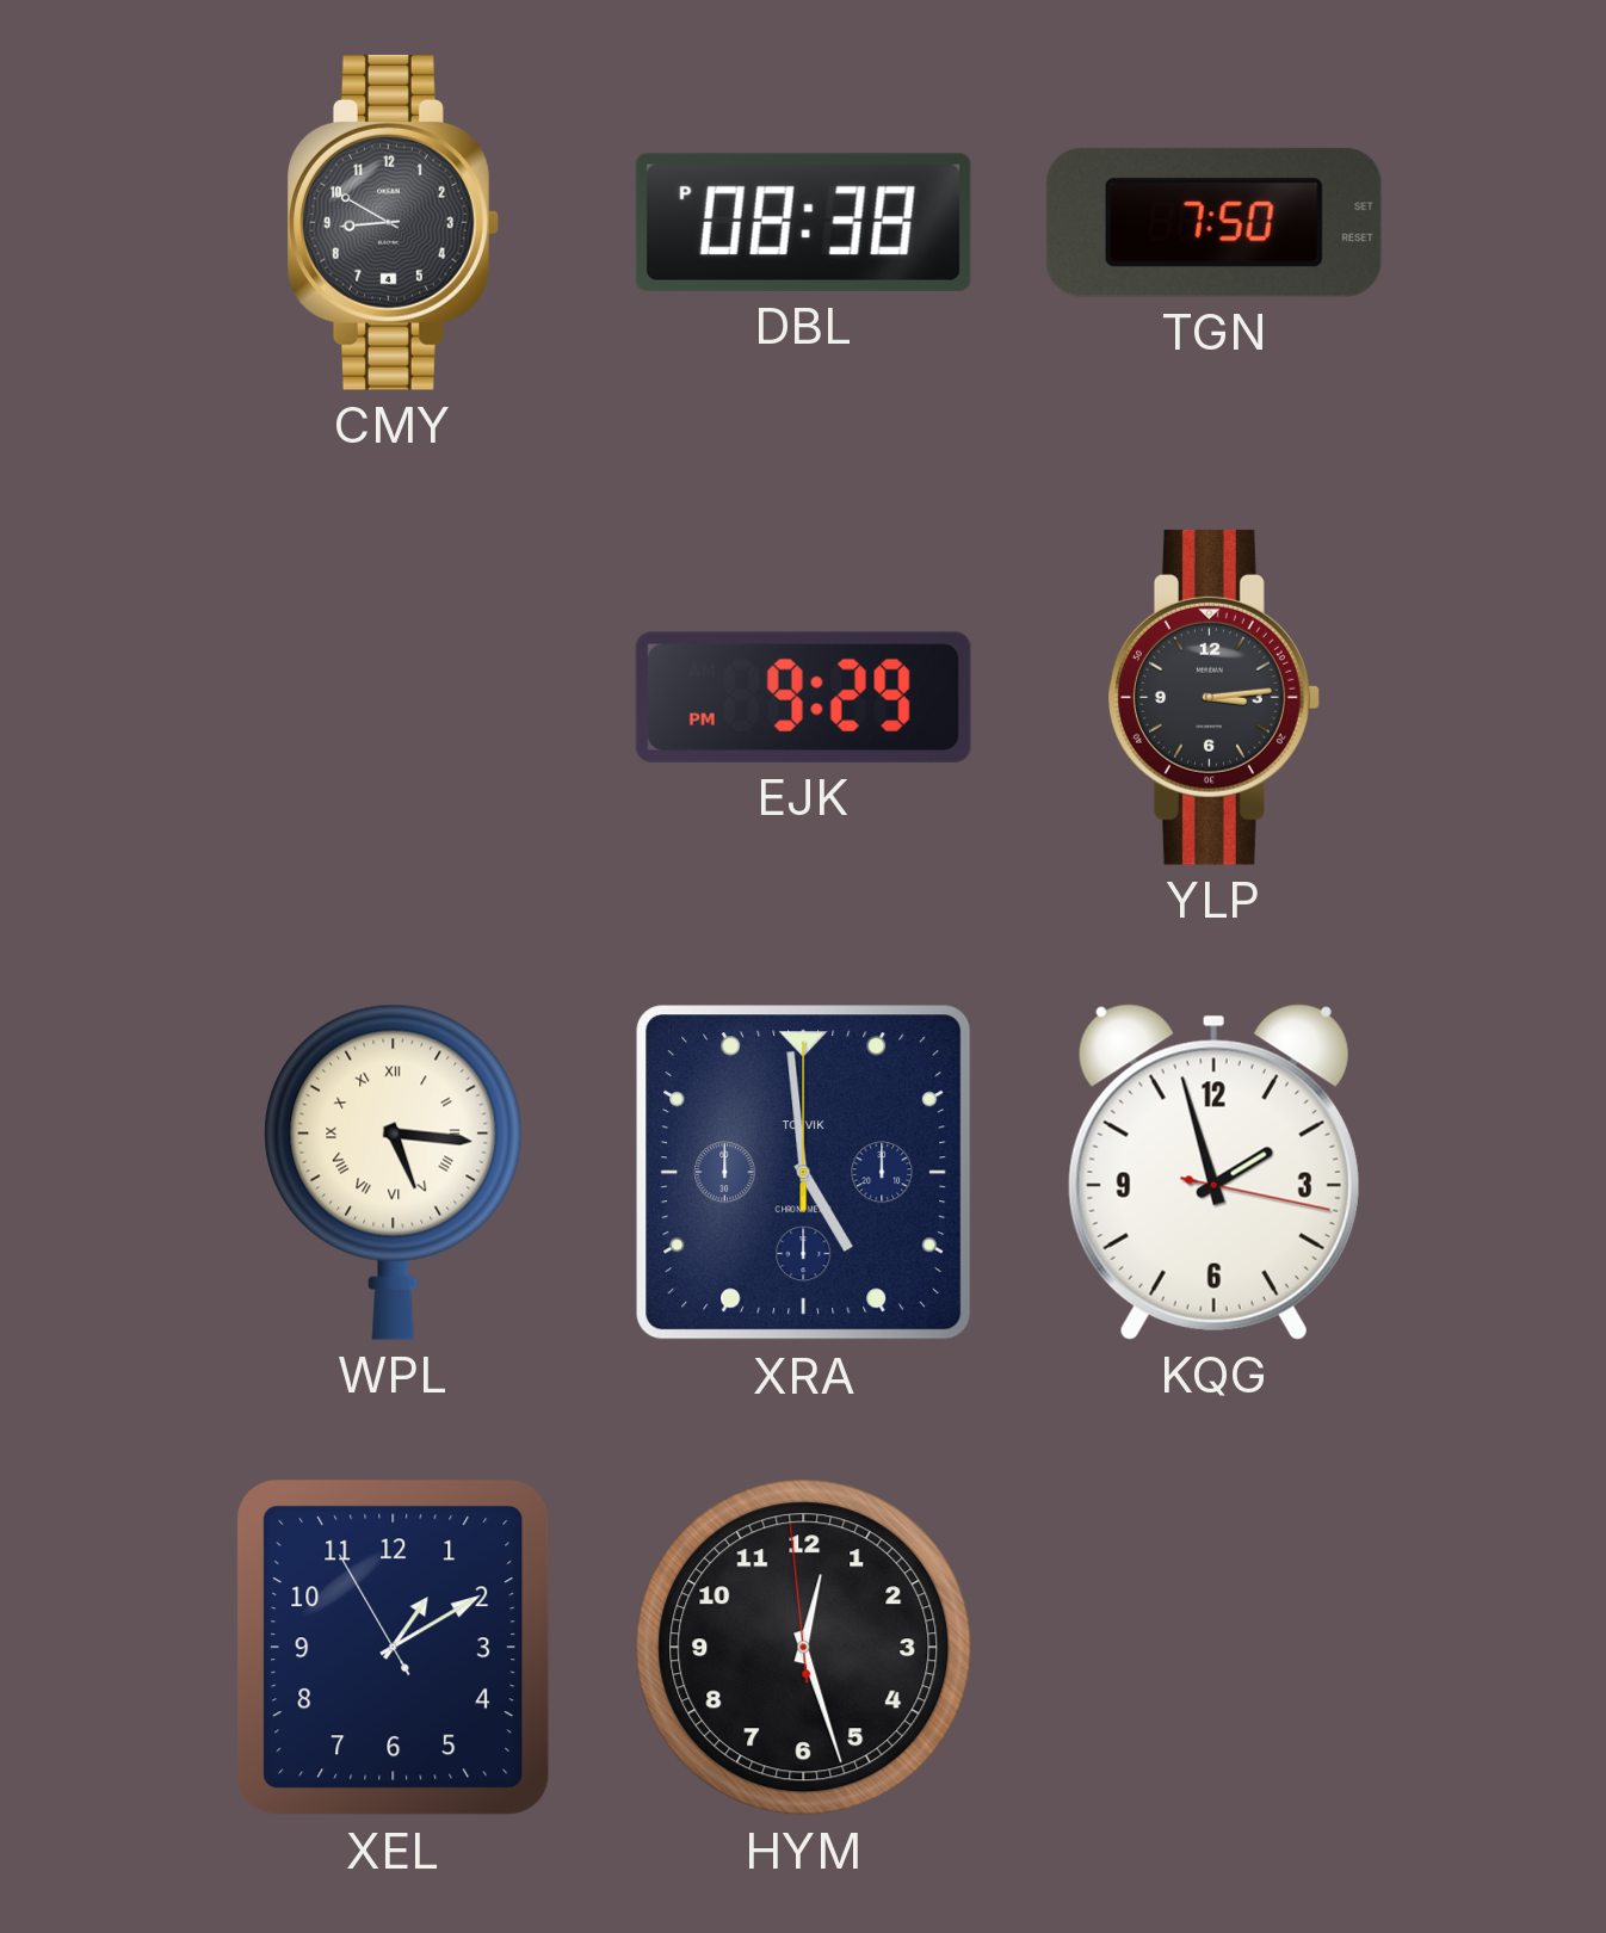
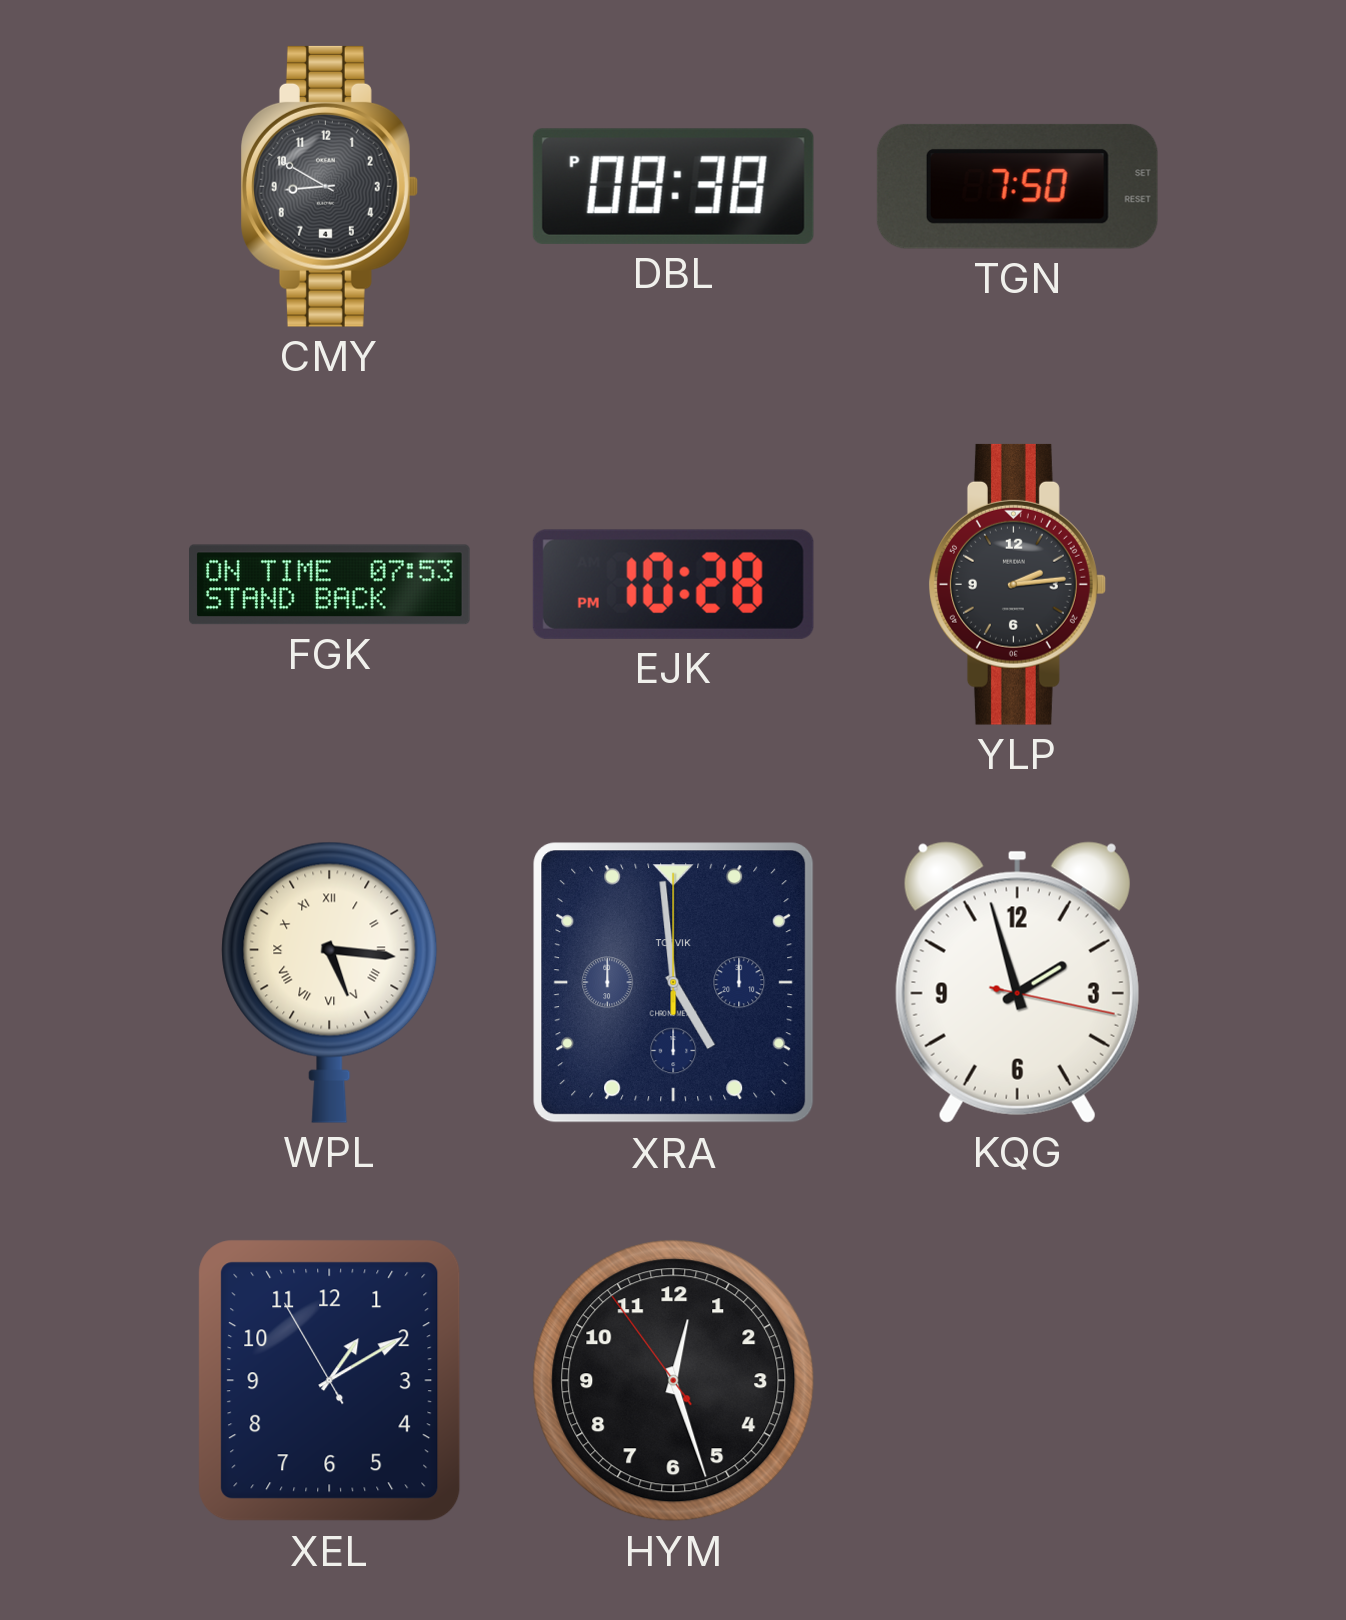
FGK: none -> 07:53
EJK: 9:29 -> 10:28
YLP: 3:14 -> 2:14
HYM: 12:26:59 -> 12:26:54
